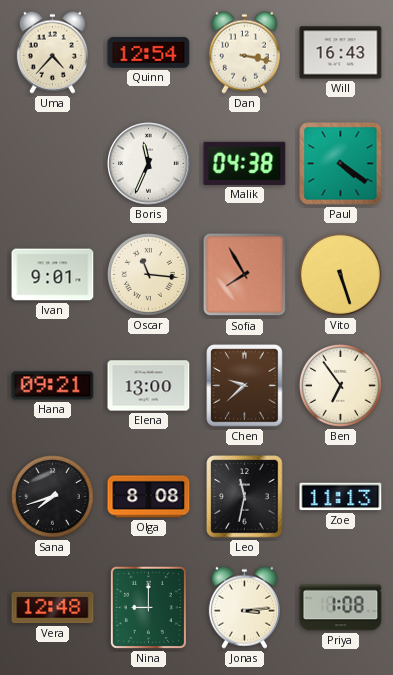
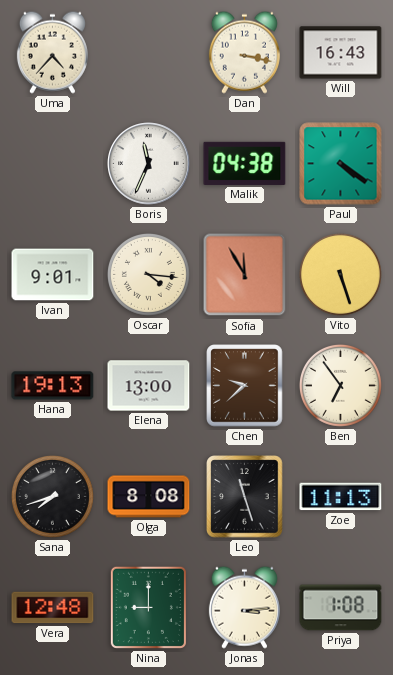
Quinn: 12:54 -> none
Oscar: 11:16 -> 4:16
Sofia: 7:55 -> 11:55
Hana: 09:21 -> 19:13
Leo: 11:32 -> 11:27
